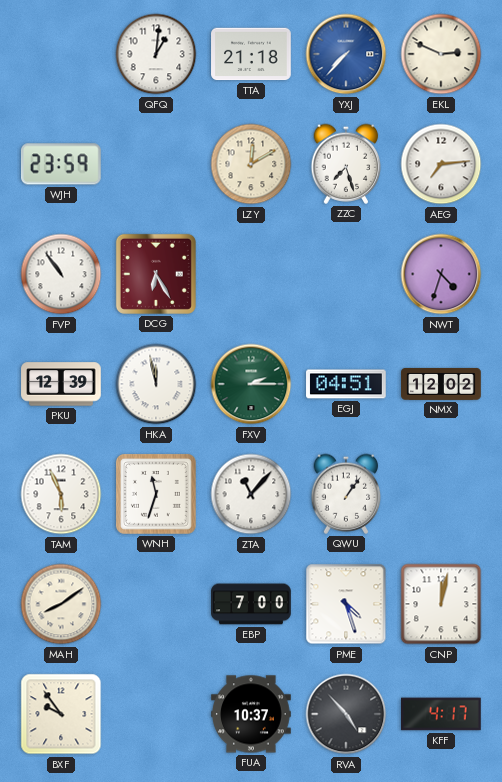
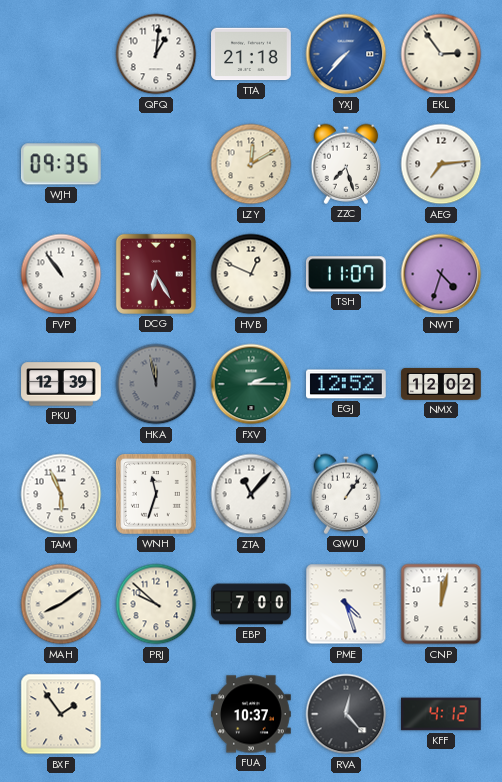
EKL: 2:49 -> 2:54
WJH: 23:59 -> 09:35
HVB: none -> 12:49
TSH: none -> 11:07
HKA dial: white -> grey
EGJ: 04:51 -> 12:52
PRJ: none -> 9:52
BXF: 9:54 -> 1:54
RVA: 4:53 -> 12:23
KFF: 4:17 -> 4:12
